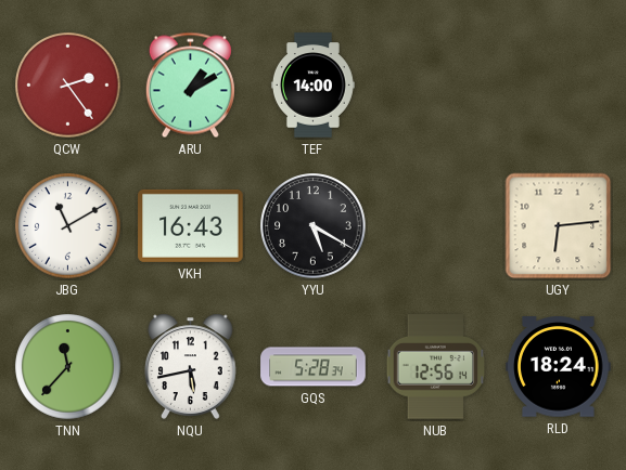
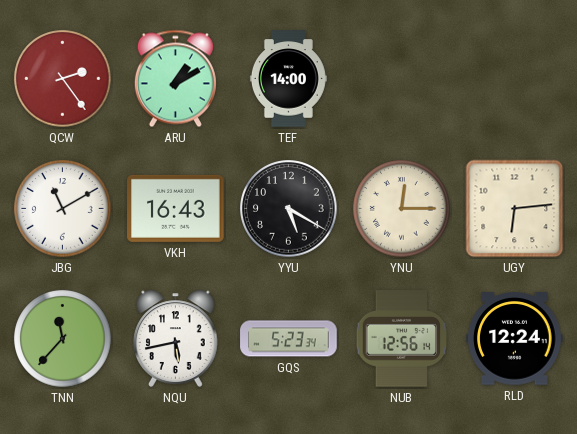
YNU: none -> 12:15
GQS: 5:28 -> 5:23
RLD: 18:24 -> 12:24
